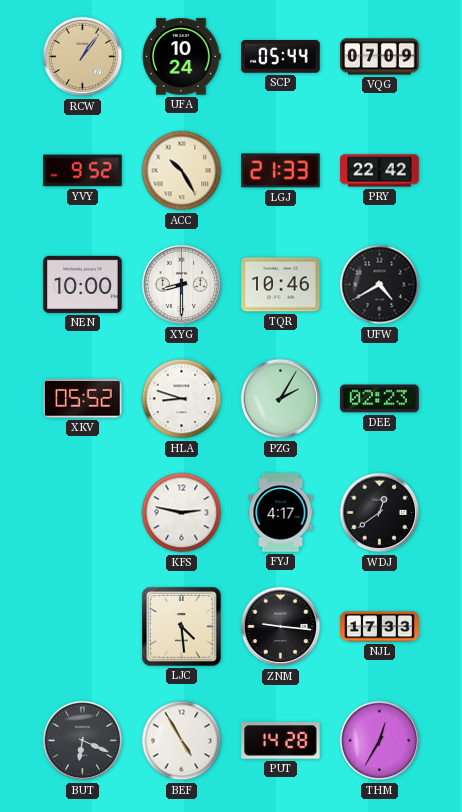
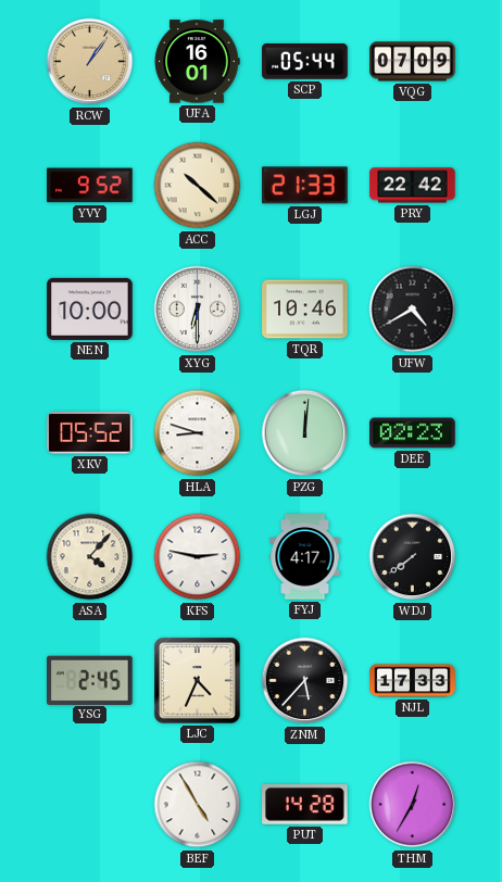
UFA: 10:24 -> 16:01
ACC: 10:25 -> 10:22
XYG: 8:30 -> 6:30
PZG: 2:05 -> 12:01
ASA: none -> 4:07
WDJ: 12:39 -> 7:39
YSG: none -> 2:45
LJC: 4:29 -> 4:34
ZNM: 9:16 -> 5:37
BUT: 6:19 -> none
